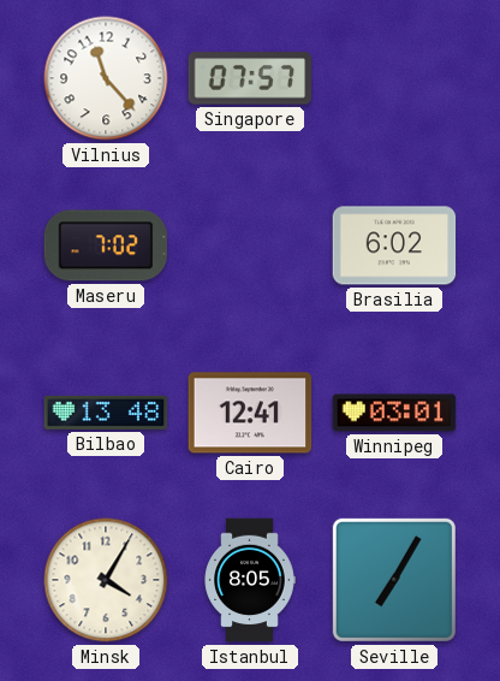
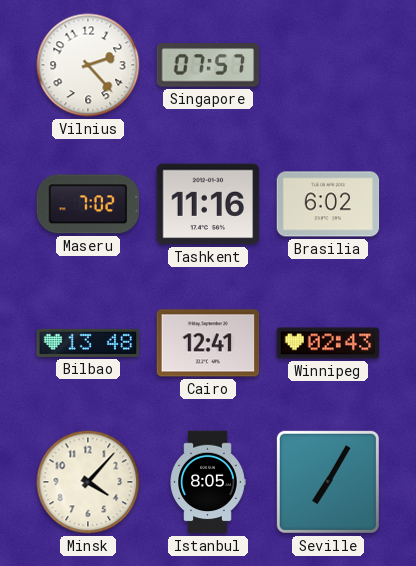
Vilnius: 11:23 -> 2:23
Tashkent: none -> 11:16
Winnipeg: 03:01 -> 02:43
Minsk: 4:05 -> 4:07
